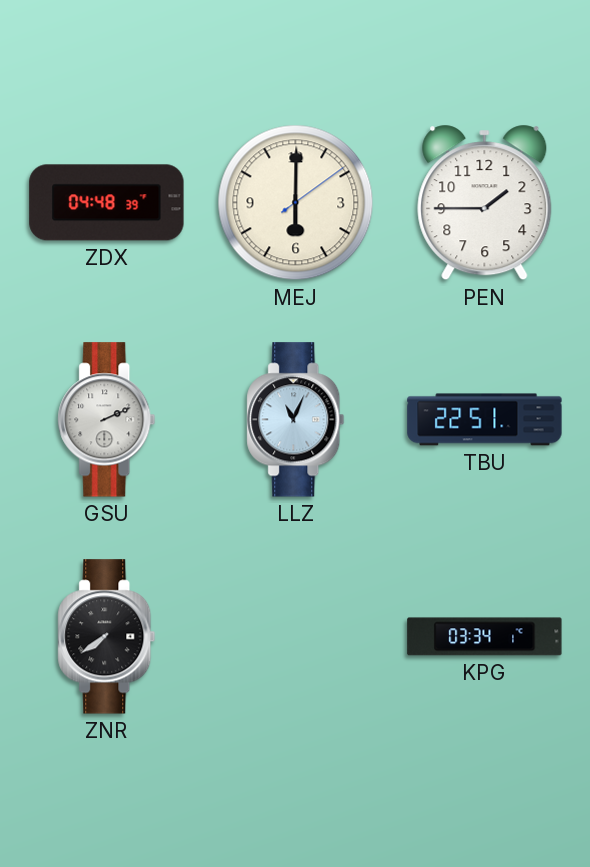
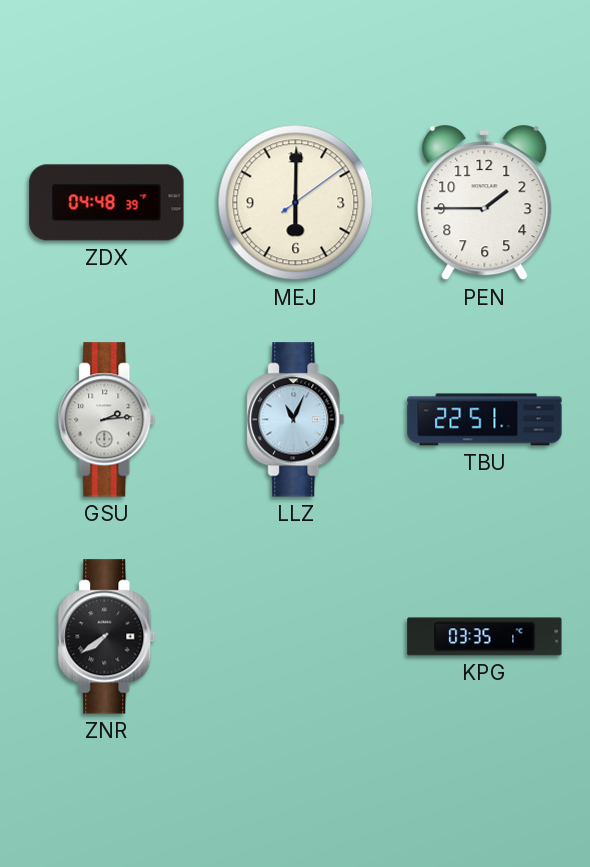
GSU: 2:11 -> 2:14
KPG: 03:34 -> 03:35
